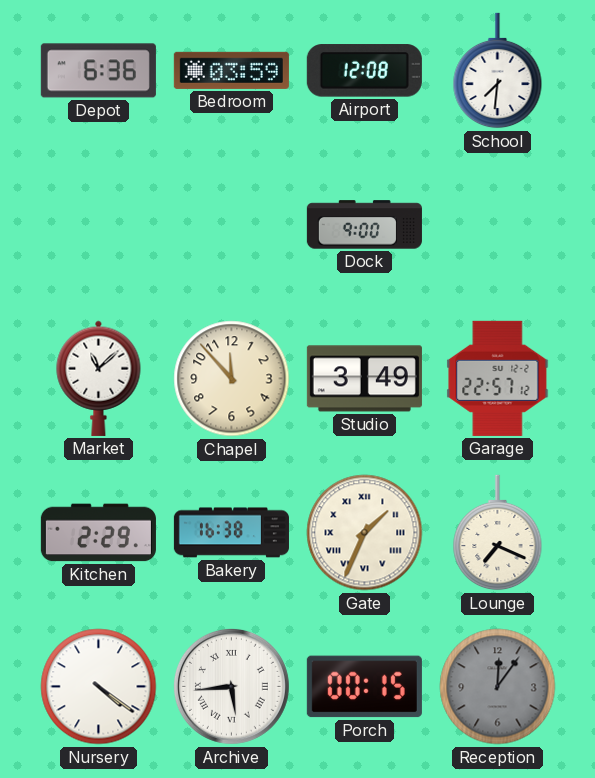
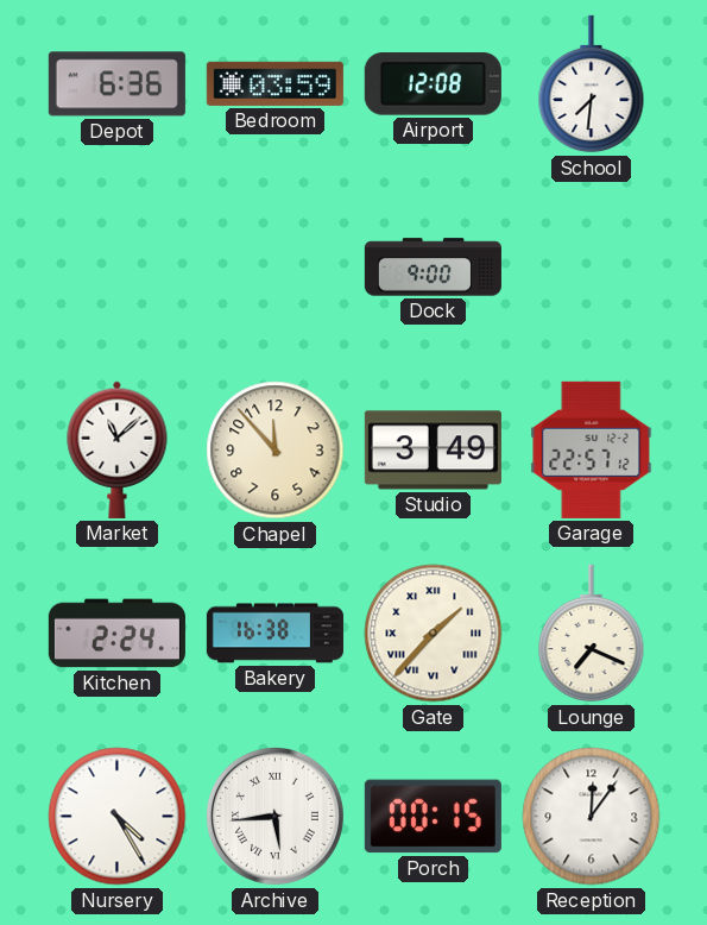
Kitchen: 2:29 -> 2:24
Gate: 1:34 -> 1:37
Nursery: 4:21 -> 4:25
Reception dial: grey -> white
